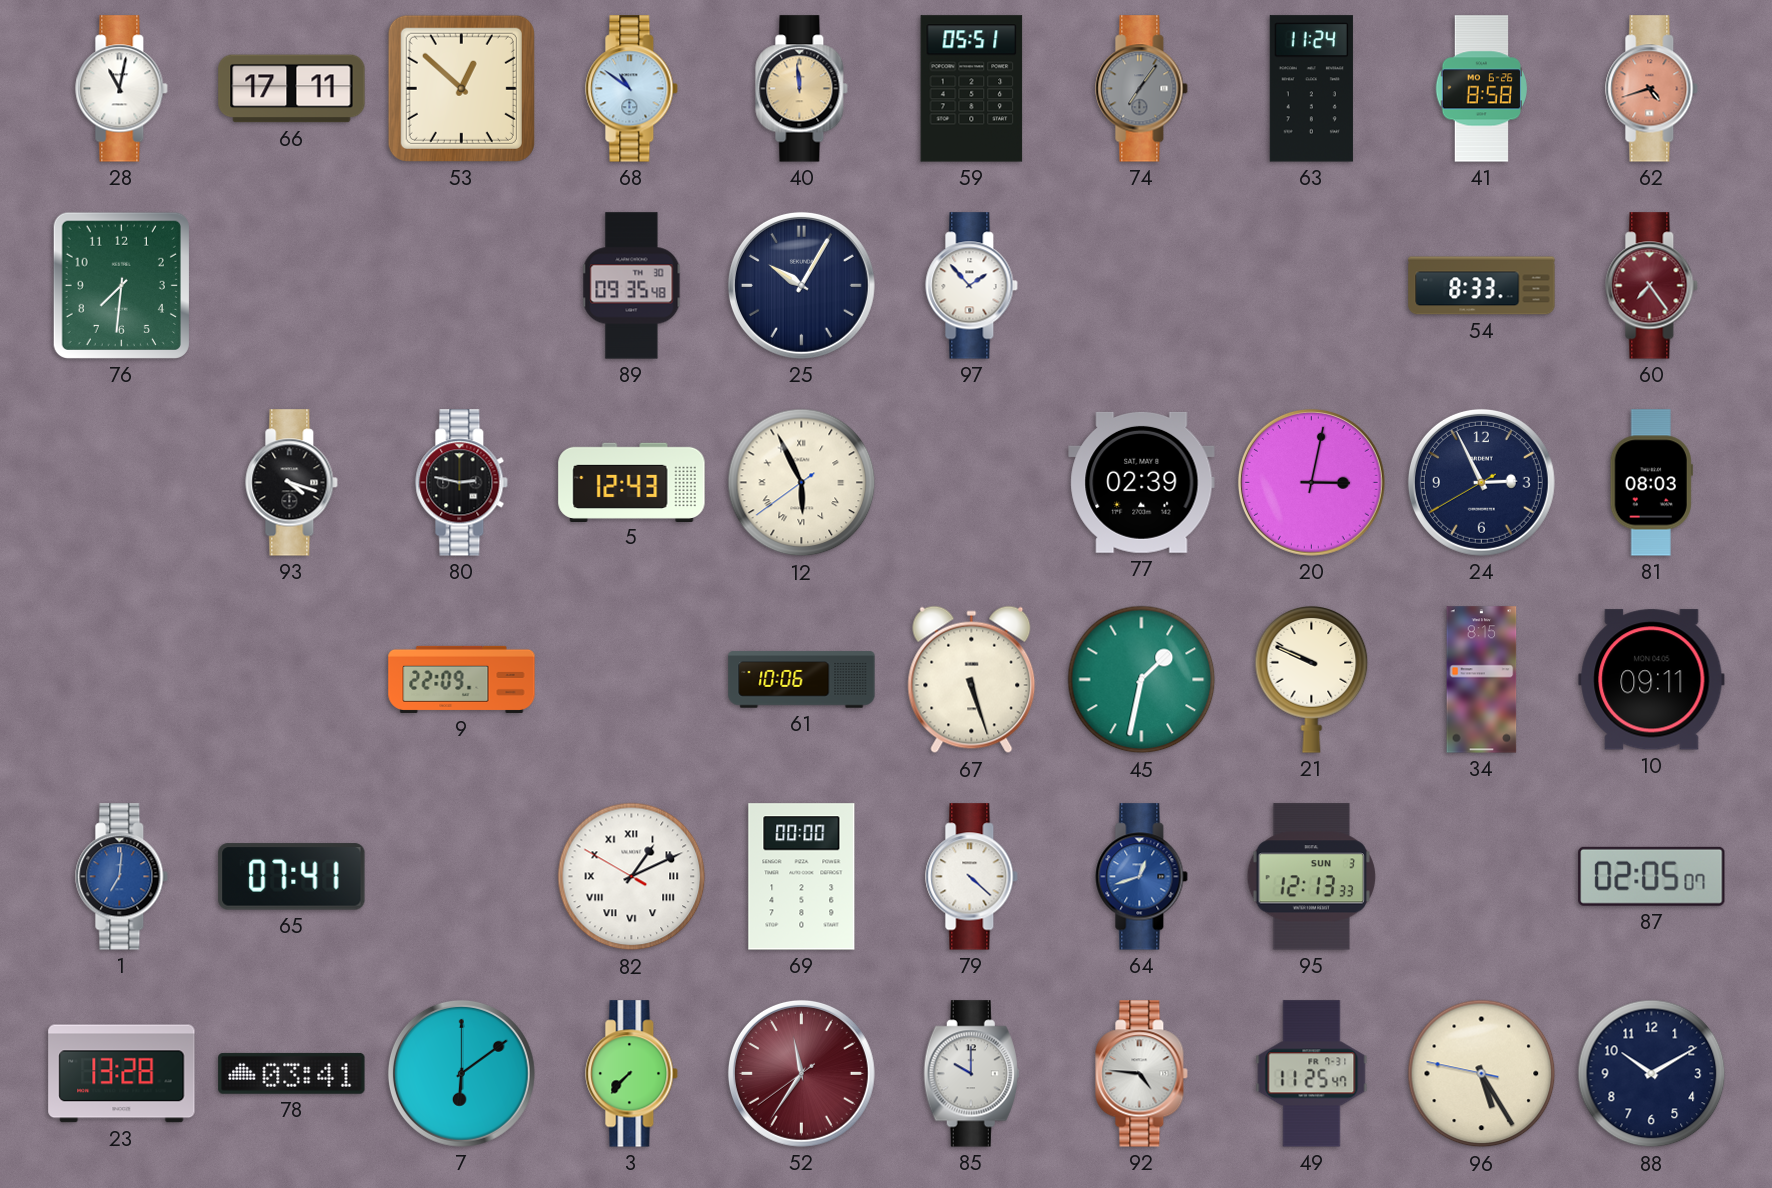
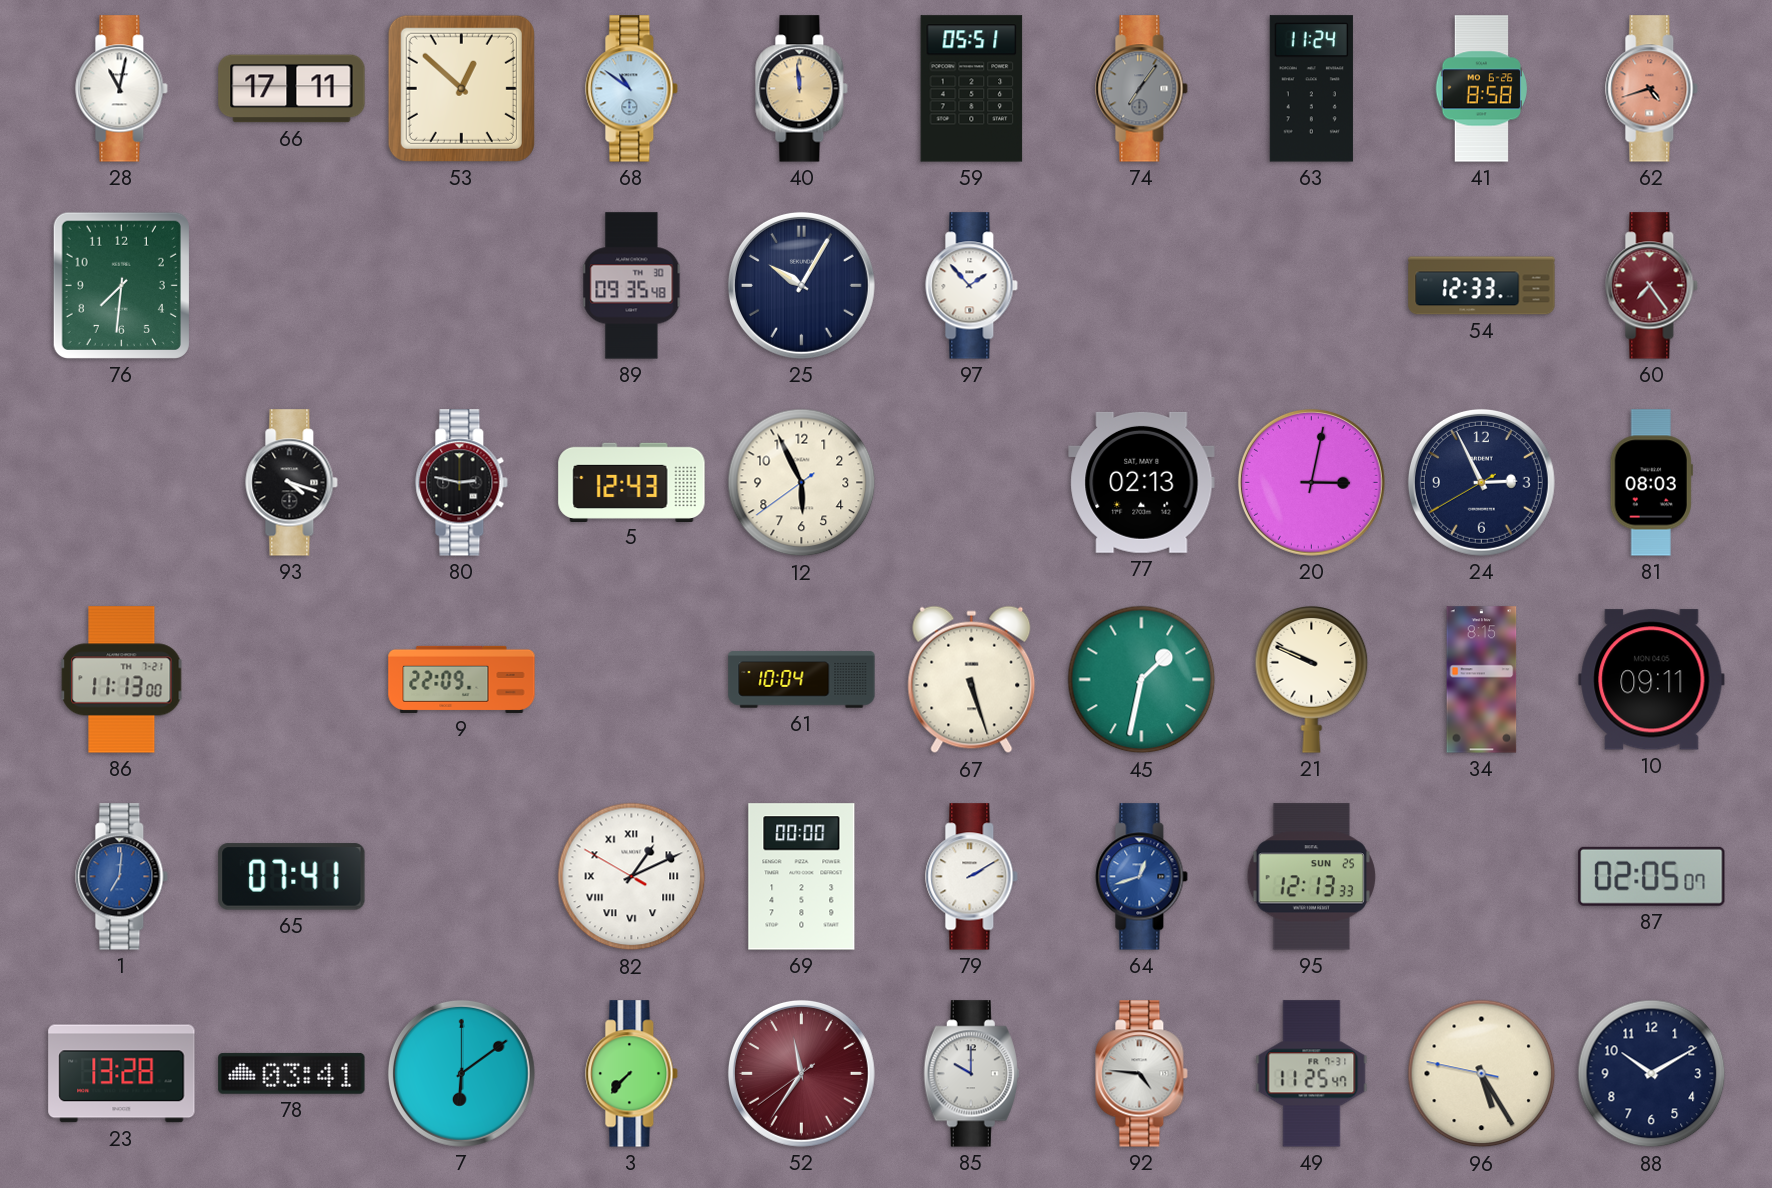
54: 8:33 -> 12:33
12 numerals: Roman -> Arabic
77: 02:39 -> 02:13
86: none -> 11:13
61: 10:06 -> 10:04
79: 4:22 -> 2:10
95 date: SUN 3 -> SUN 25
